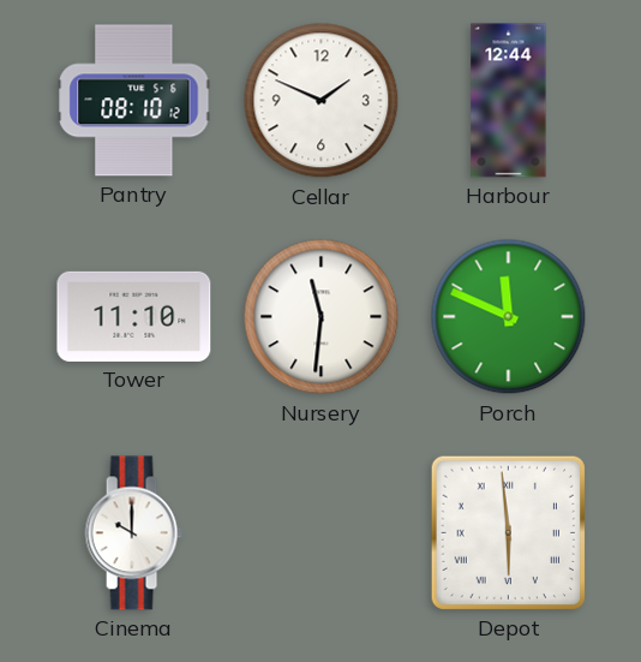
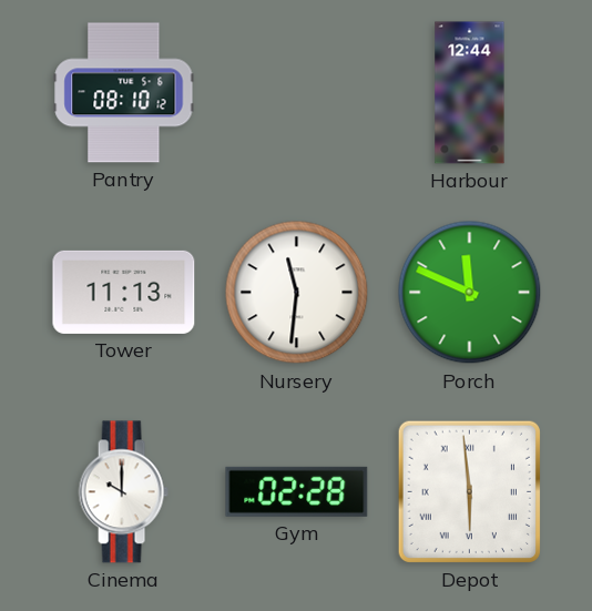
Cellar: 1:49 -> none
Tower: 11:10 -> 11:13
Gym: none -> 02:28
